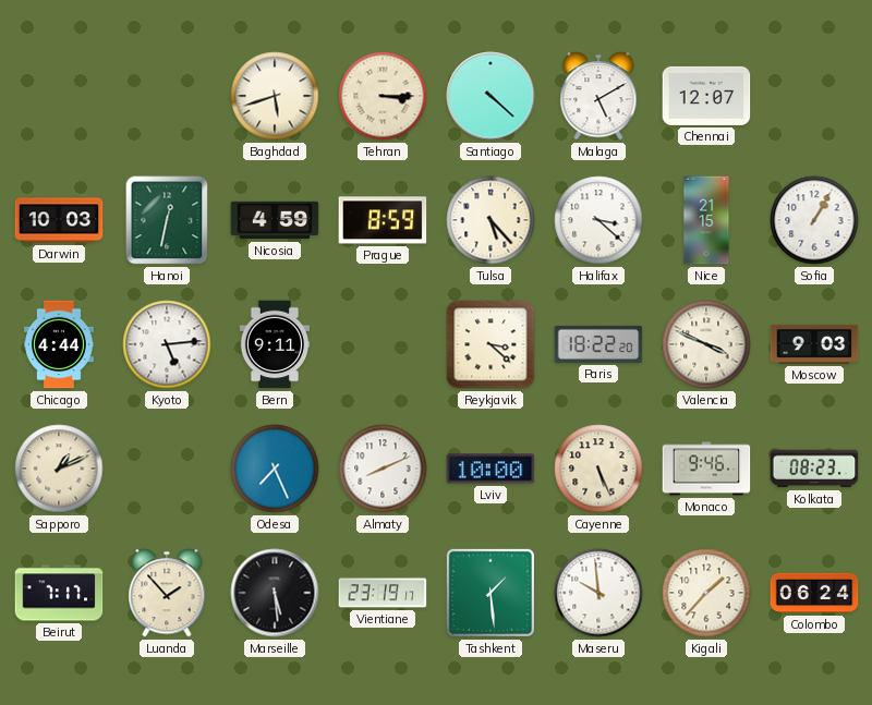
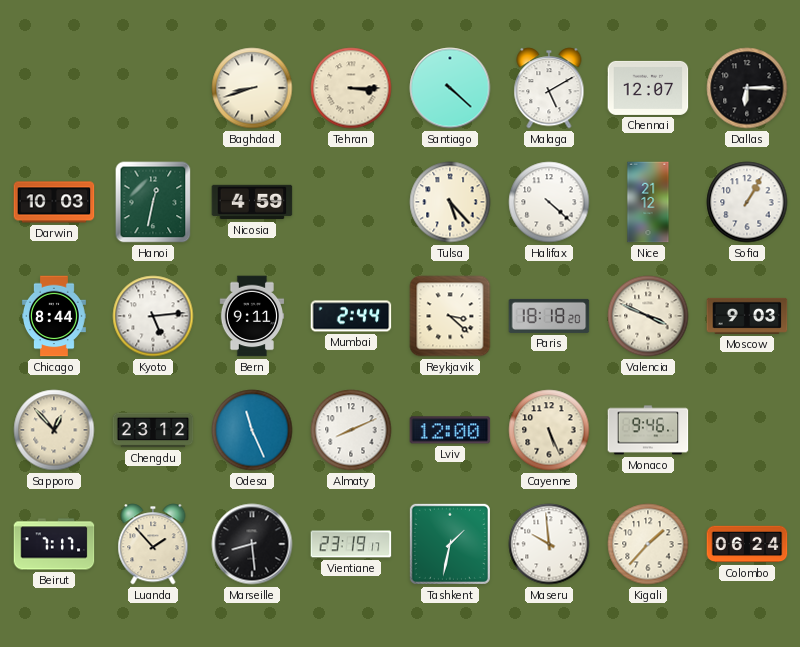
Baghdad: 5:42 -> 8:42
Dallas: none -> 6:15
Prague: 8:59 -> none
Halifax: 3:22 -> 4:22
Nice: 21:15 -> 21:12
Chicago: 4:44 -> 8:44
Mumbai: none -> 2:44
Paris: 18:22 -> 18:18
Sapporo: 1:11 -> 12:53
Chengdu: none -> 23:12
Odesa: 7:26 -> 11:26
Lviv: 10:00 -> 12:00
Kolkata: 08:23 -> none
Marseille: 5:29 -> 8:29
Tashkent: 1:29 -> 1:32
